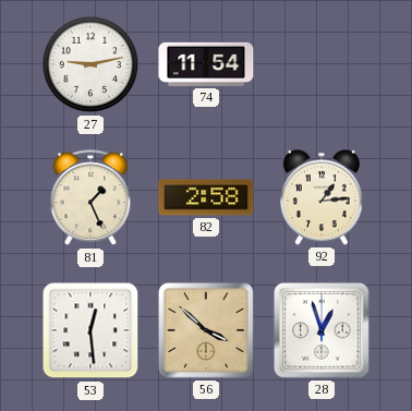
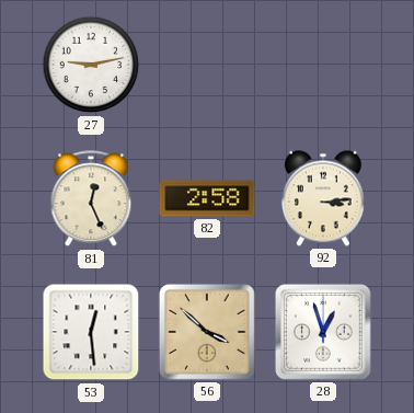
74: 11:54 -> none
81: 1:26 -> 12:26
92: 1:14 -> 3:14
